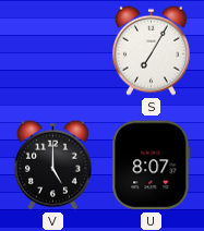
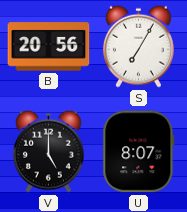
B: none -> 20:56
